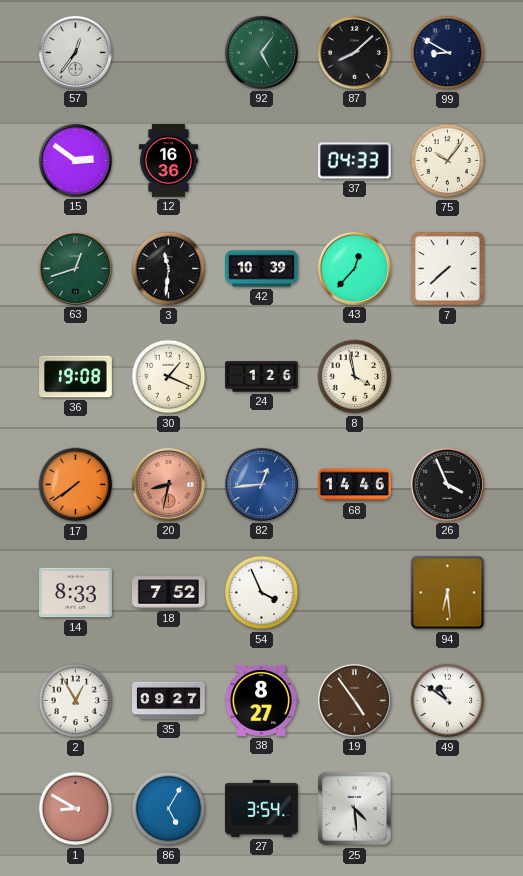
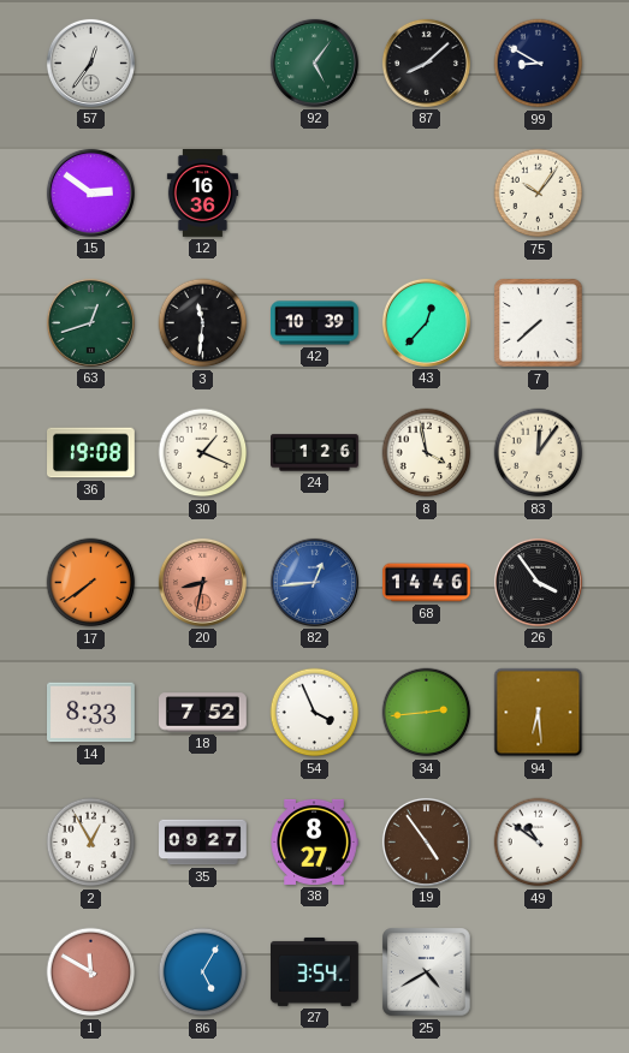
37: 04:33 -> none
83: none -> 12:06
26: 3:56 -> 3:54
34: none -> 2:44
1: 8:50 -> 11:50
25: 4:29 -> 4:40
